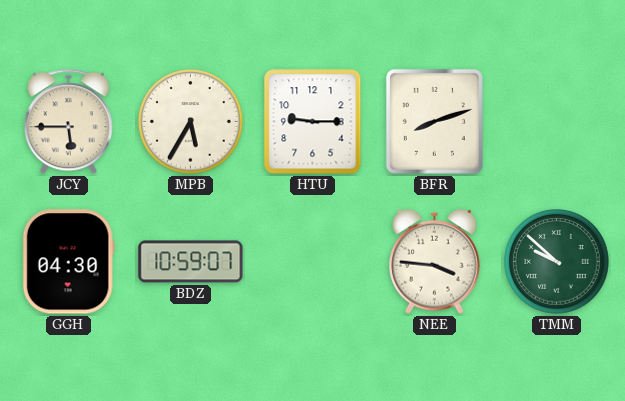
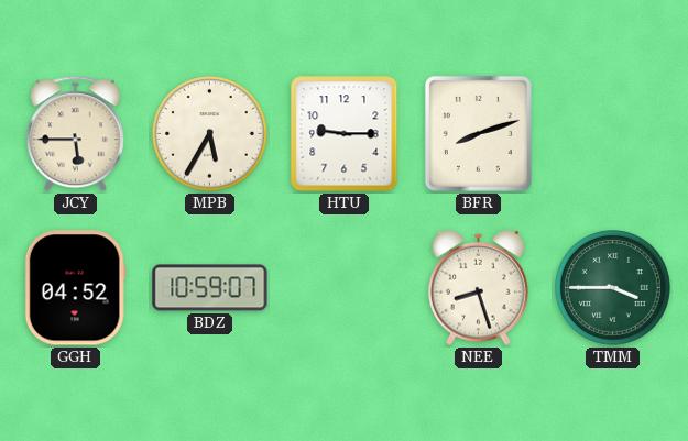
GGH: 04:30 -> 04:52
NEE: 3:46 -> 8:27
TMM: 9:52 -> 3:45
